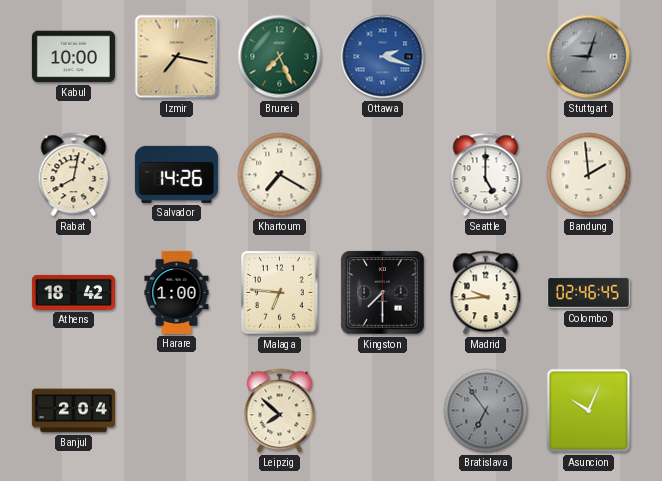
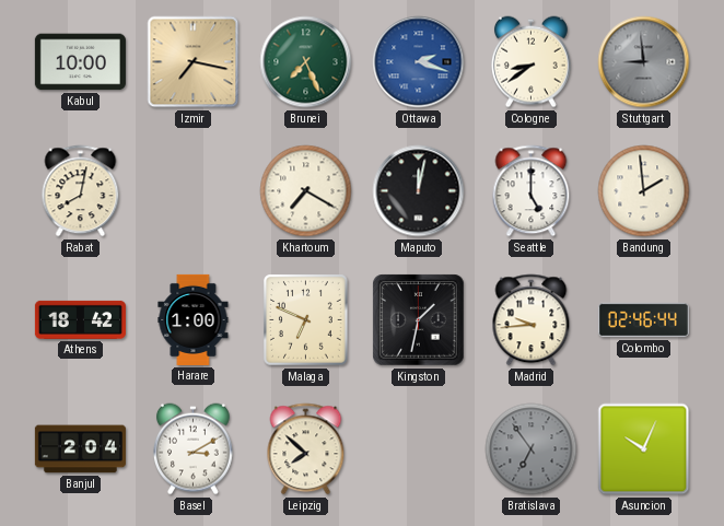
Cologne: none -> 8:39
Stuttgart: 9:03 -> 8:59
Salvador: 14:26 -> none
Maputo: none -> 12:02
Malaga: 6:46 -> 6:49
Kingston: 7:30 -> 1:32
Colombo: 02:46:45 -> 02:46:44
Basel: none -> 3:10
